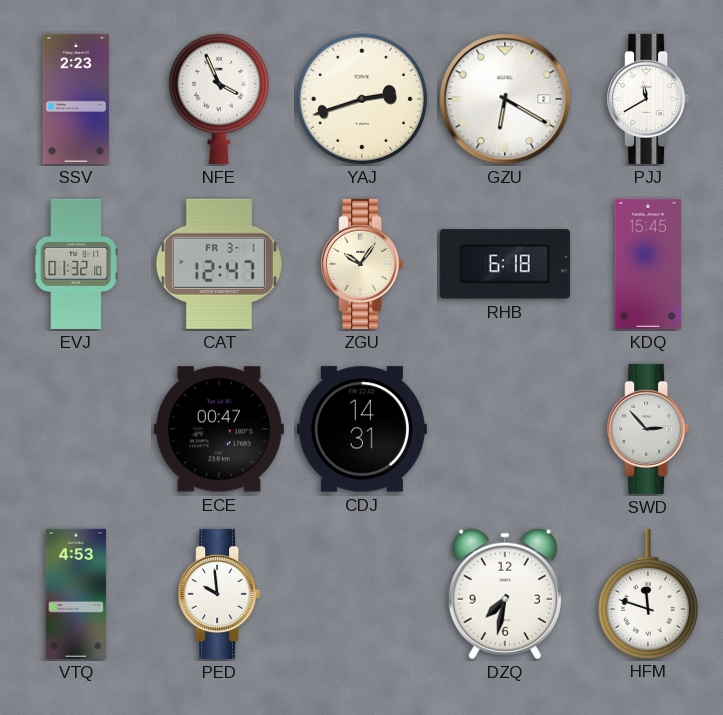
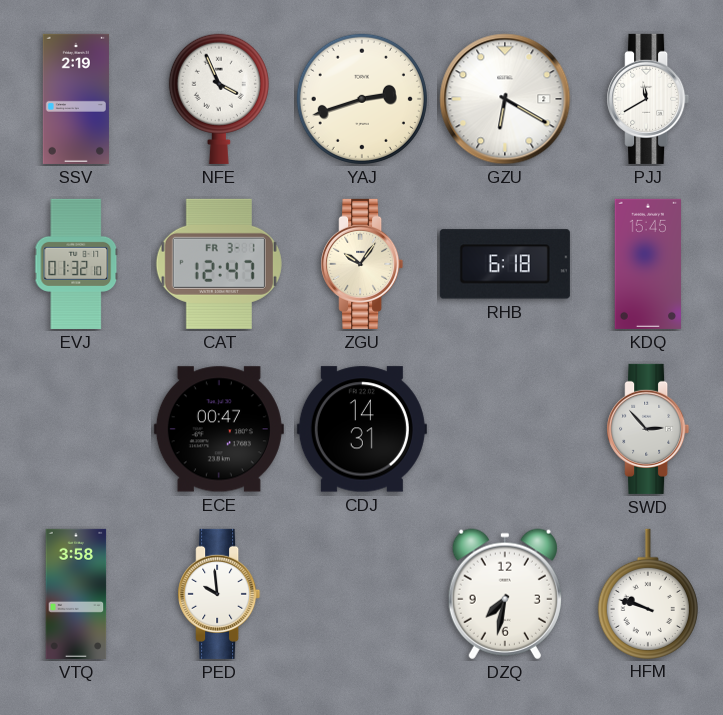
SSV: 2:23 -> 2:19
VTQ: 4:53 -> 3:58
HFM: 11:48 -> 9:48
